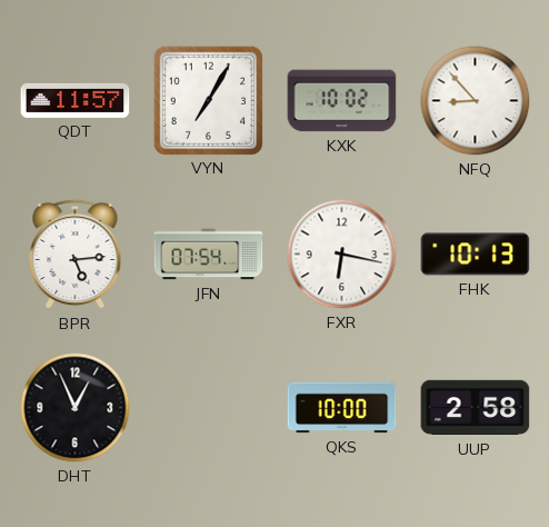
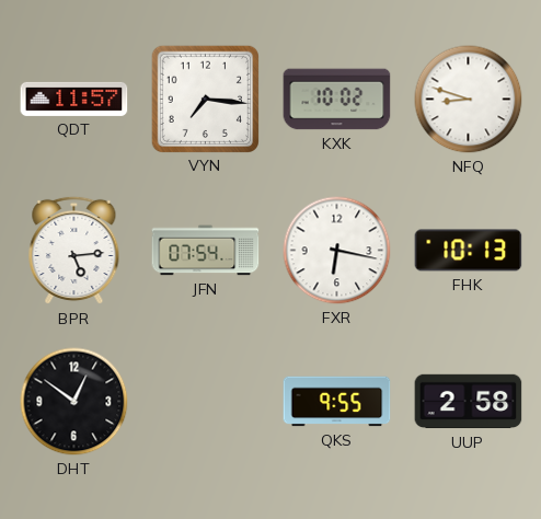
VYN: 7:05 -> 7:16
NFQ: 8:53 -> 8:48
DHT: 12:56 -> 12:51
QKS: 10:00 -> 9:55
